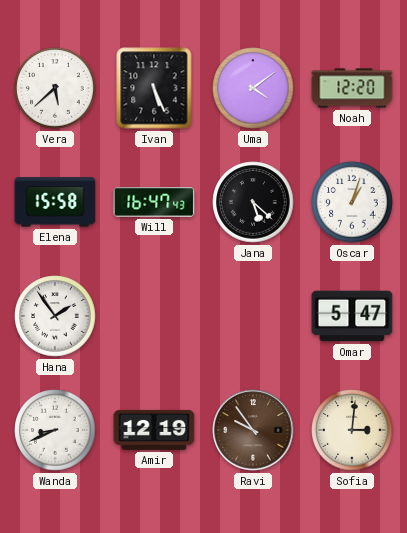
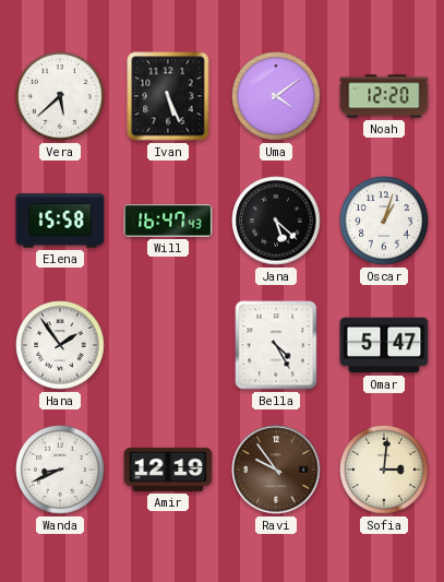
Bella: none -> 4:25
